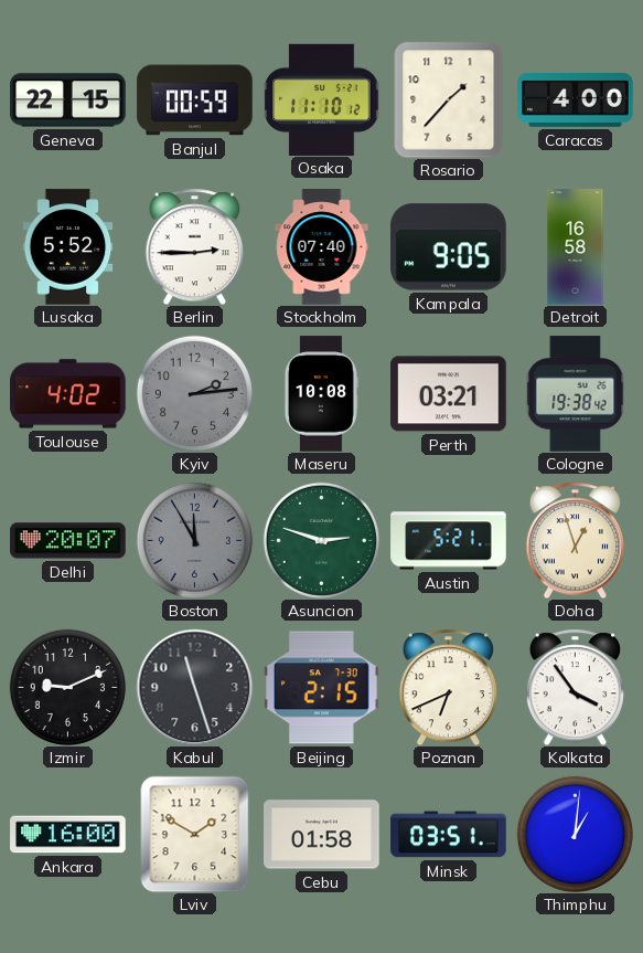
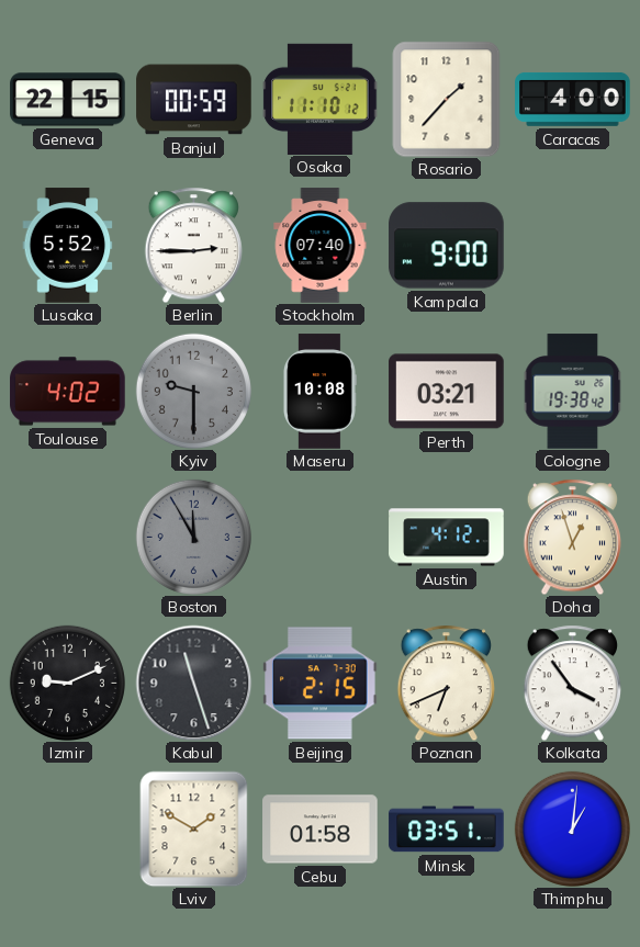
Kampala: 9:05 -> 9:00
Detroit: 16:58 -> none
Kyiv: 2:14 -> 9:30
Delhi: 20:07 -> none
Asuncion: 2:48 -> none
Austin: 5:21 -> 4:12
Ankara: 16:00 -> none
